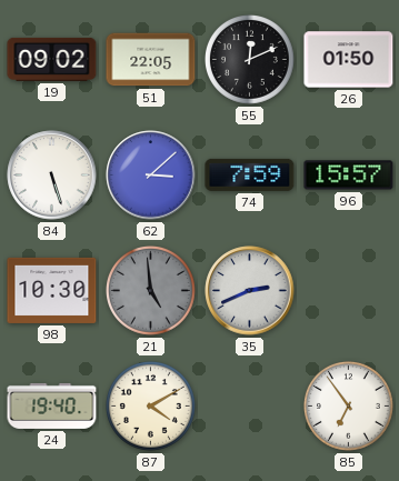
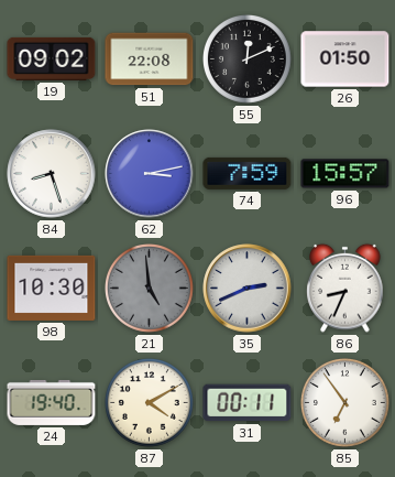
51: 22:05 -> 22:08
84: 5:27 -> 8:27
62: 3:08 -> 3:13
86: none -> 8:34
31: none -> 00:11
